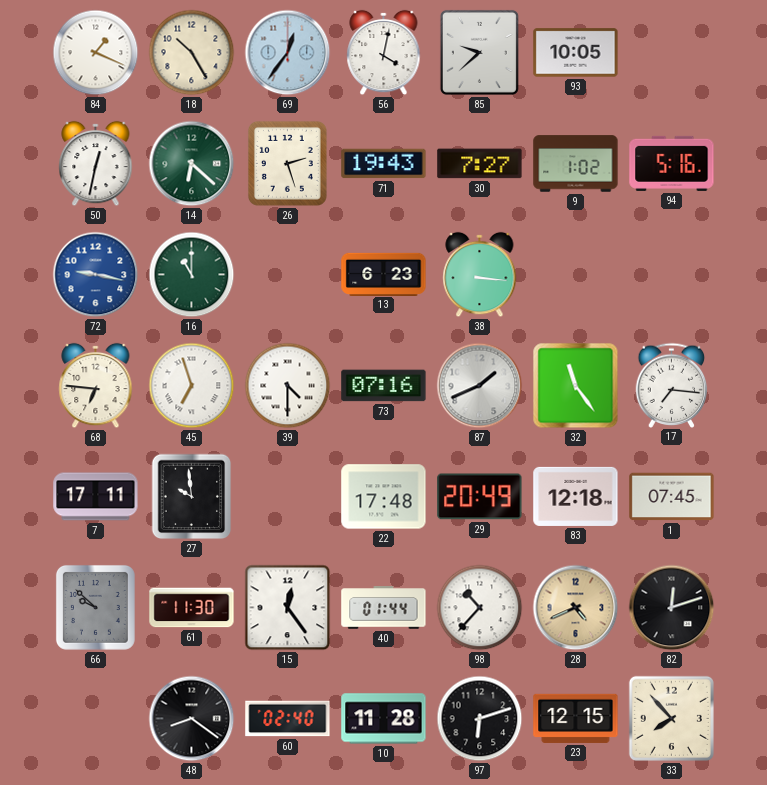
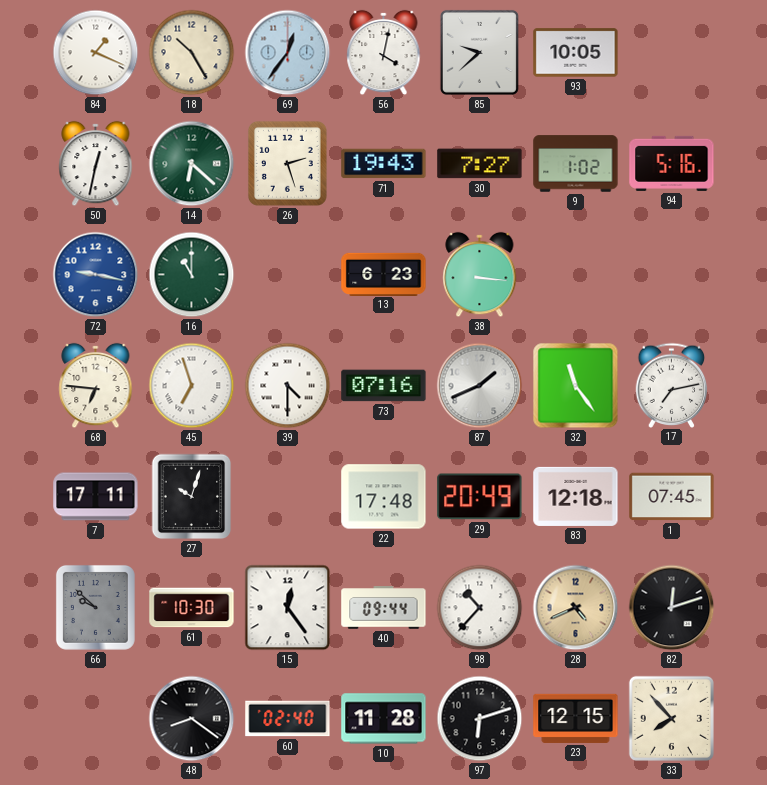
17: 7:16 -> 7:13
27: 9:59 -> 10:03
61: 11:30 -> 10:30
40: 01:44 -> 09:44
